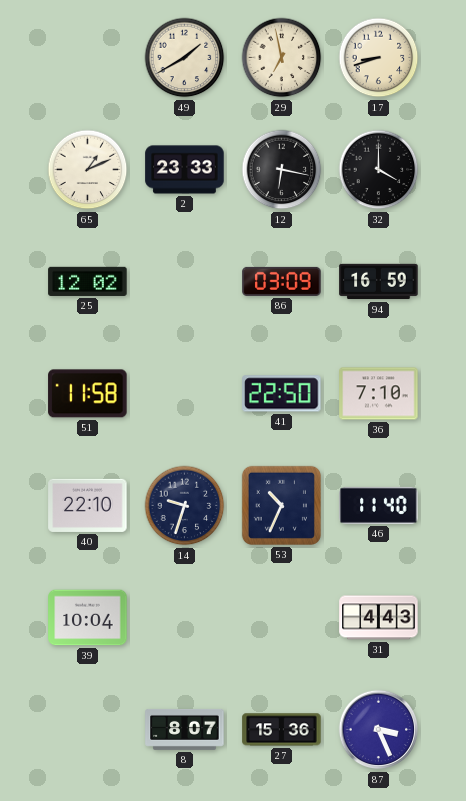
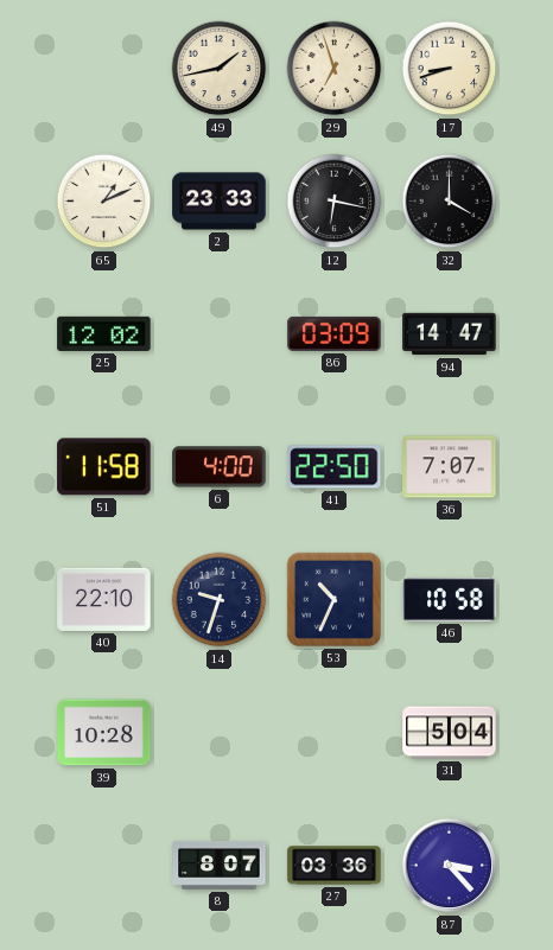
49: 1:40 -> 1:43
29: 6:58 -> 6:57
94: 16:59 -> 14:47
6: none -> 4:00
36: 7:10 -> 7:07
46: 11:40 -> 10:58
39: 10:04 -> 10:28
31: 4:43 -> 5:04
27: 15:36 -> 03:36
87: 3:26 -> 3:23
